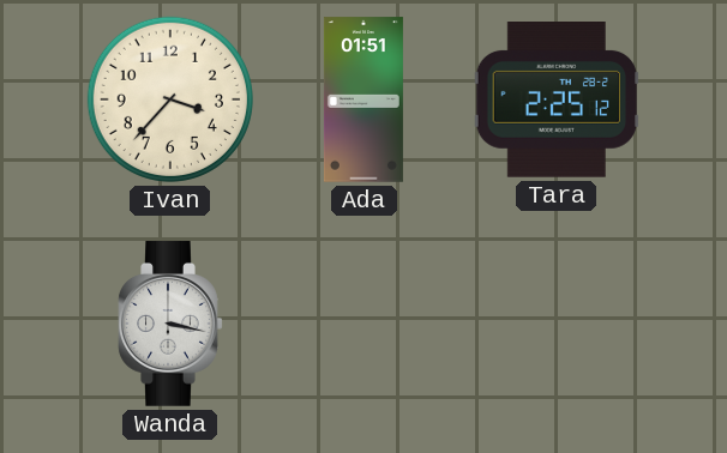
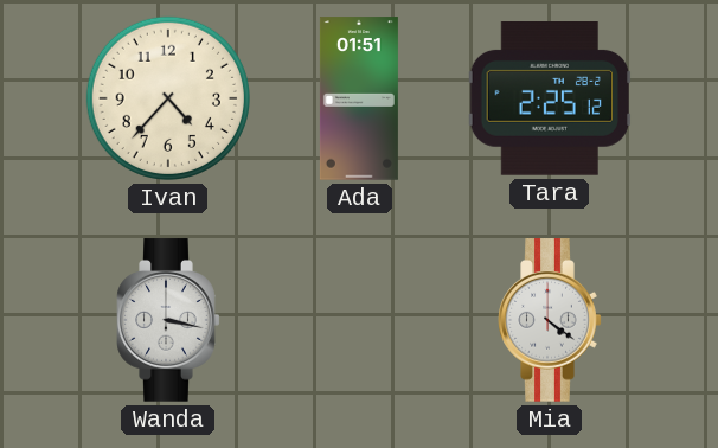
Ivan: 3:37 -> 4:37
Mia: none -> 4:21
